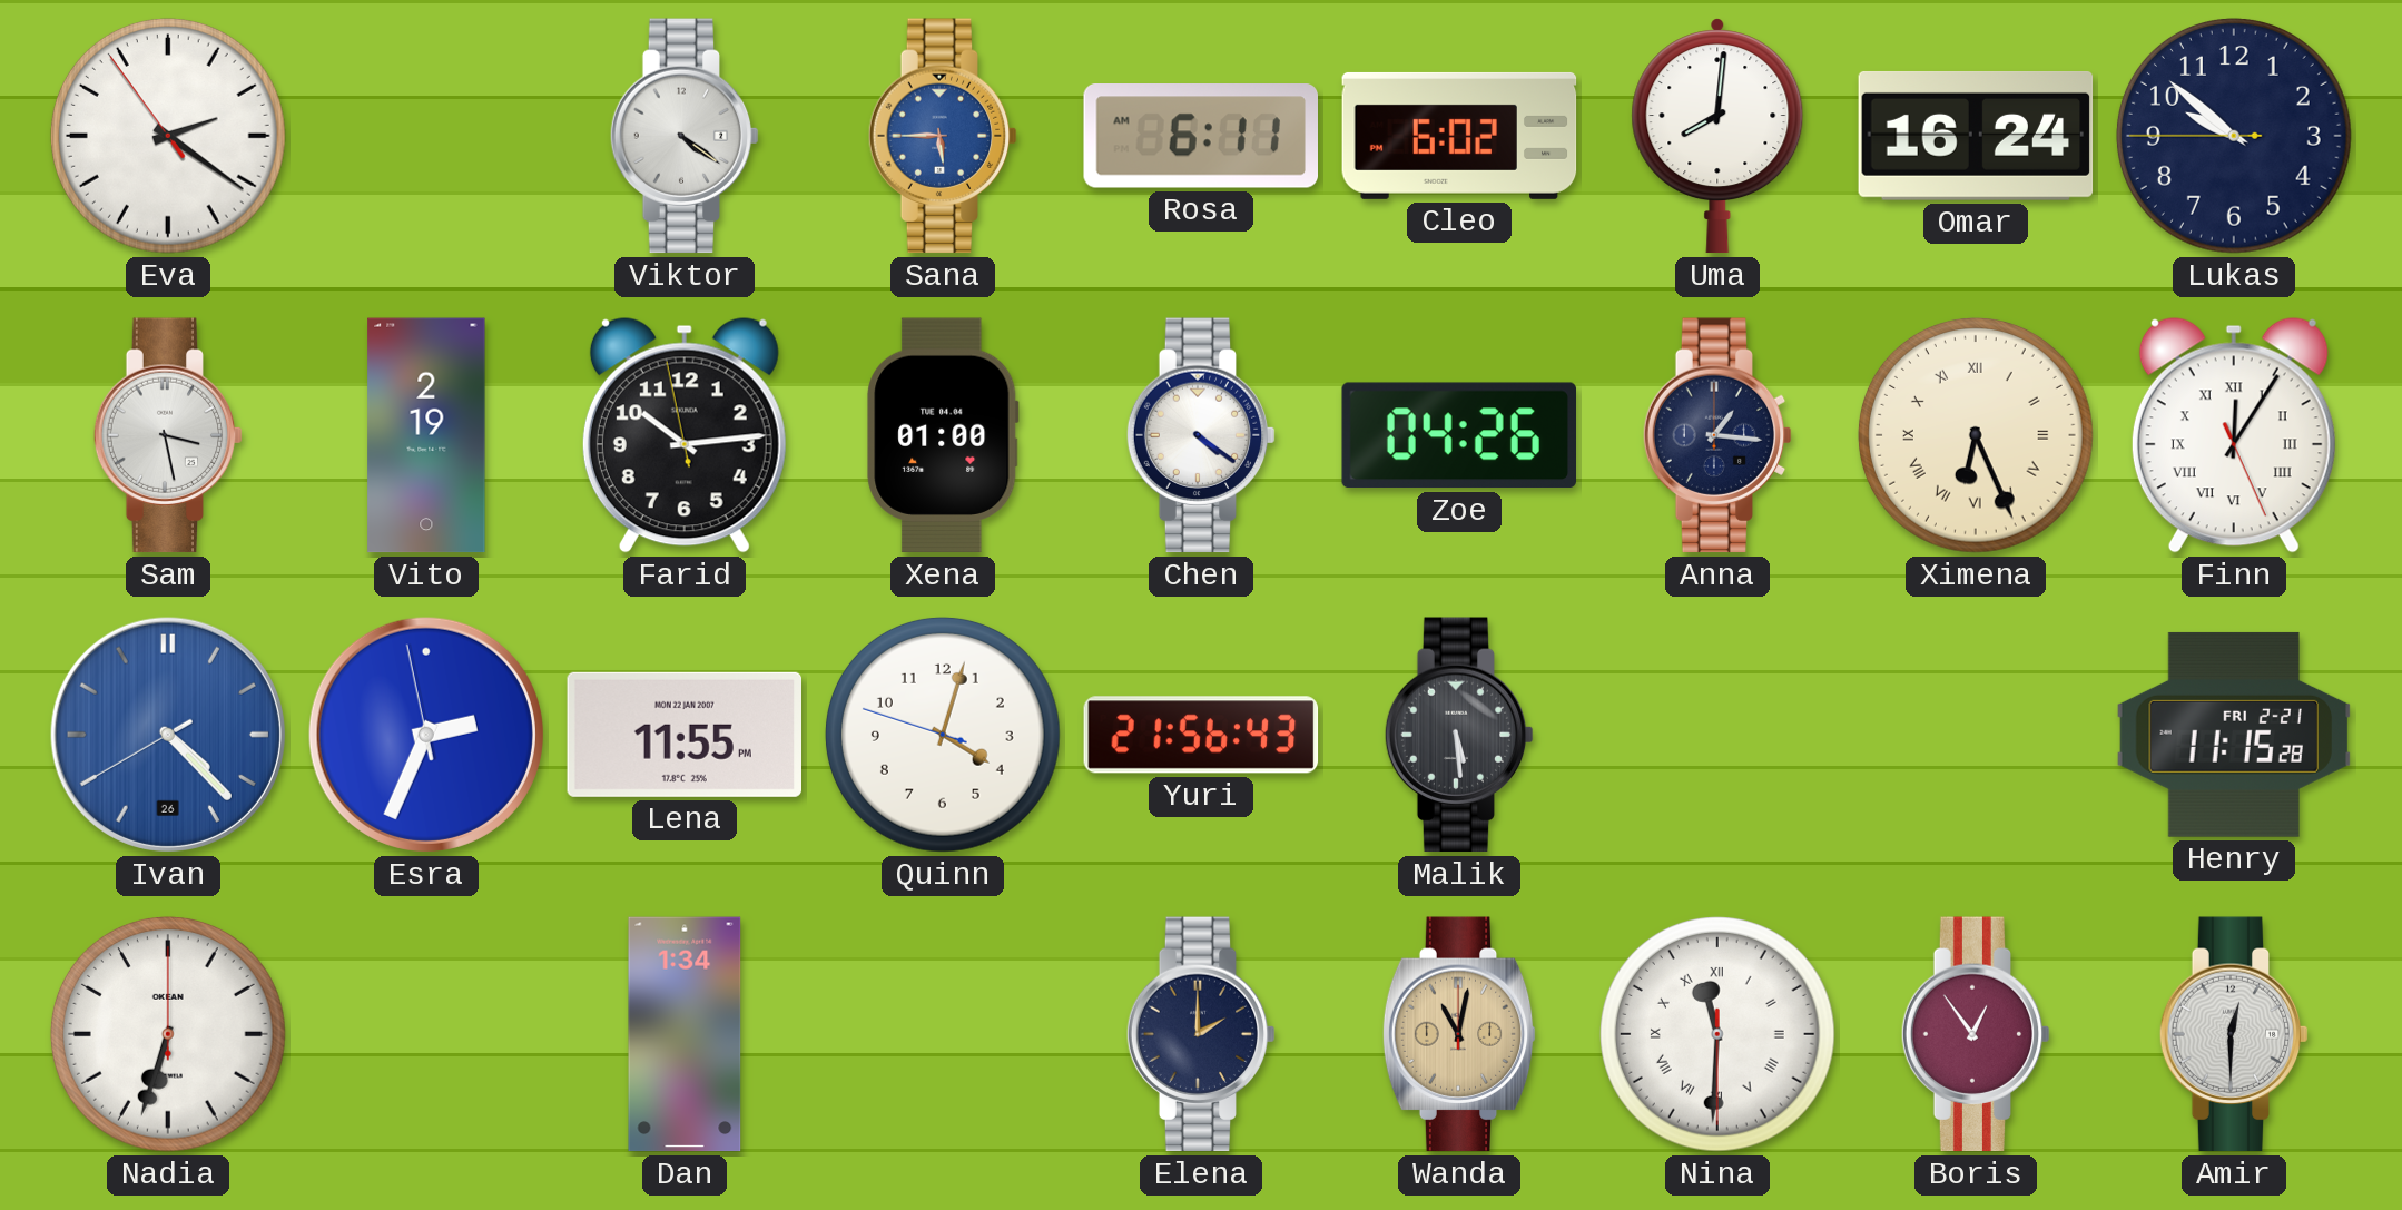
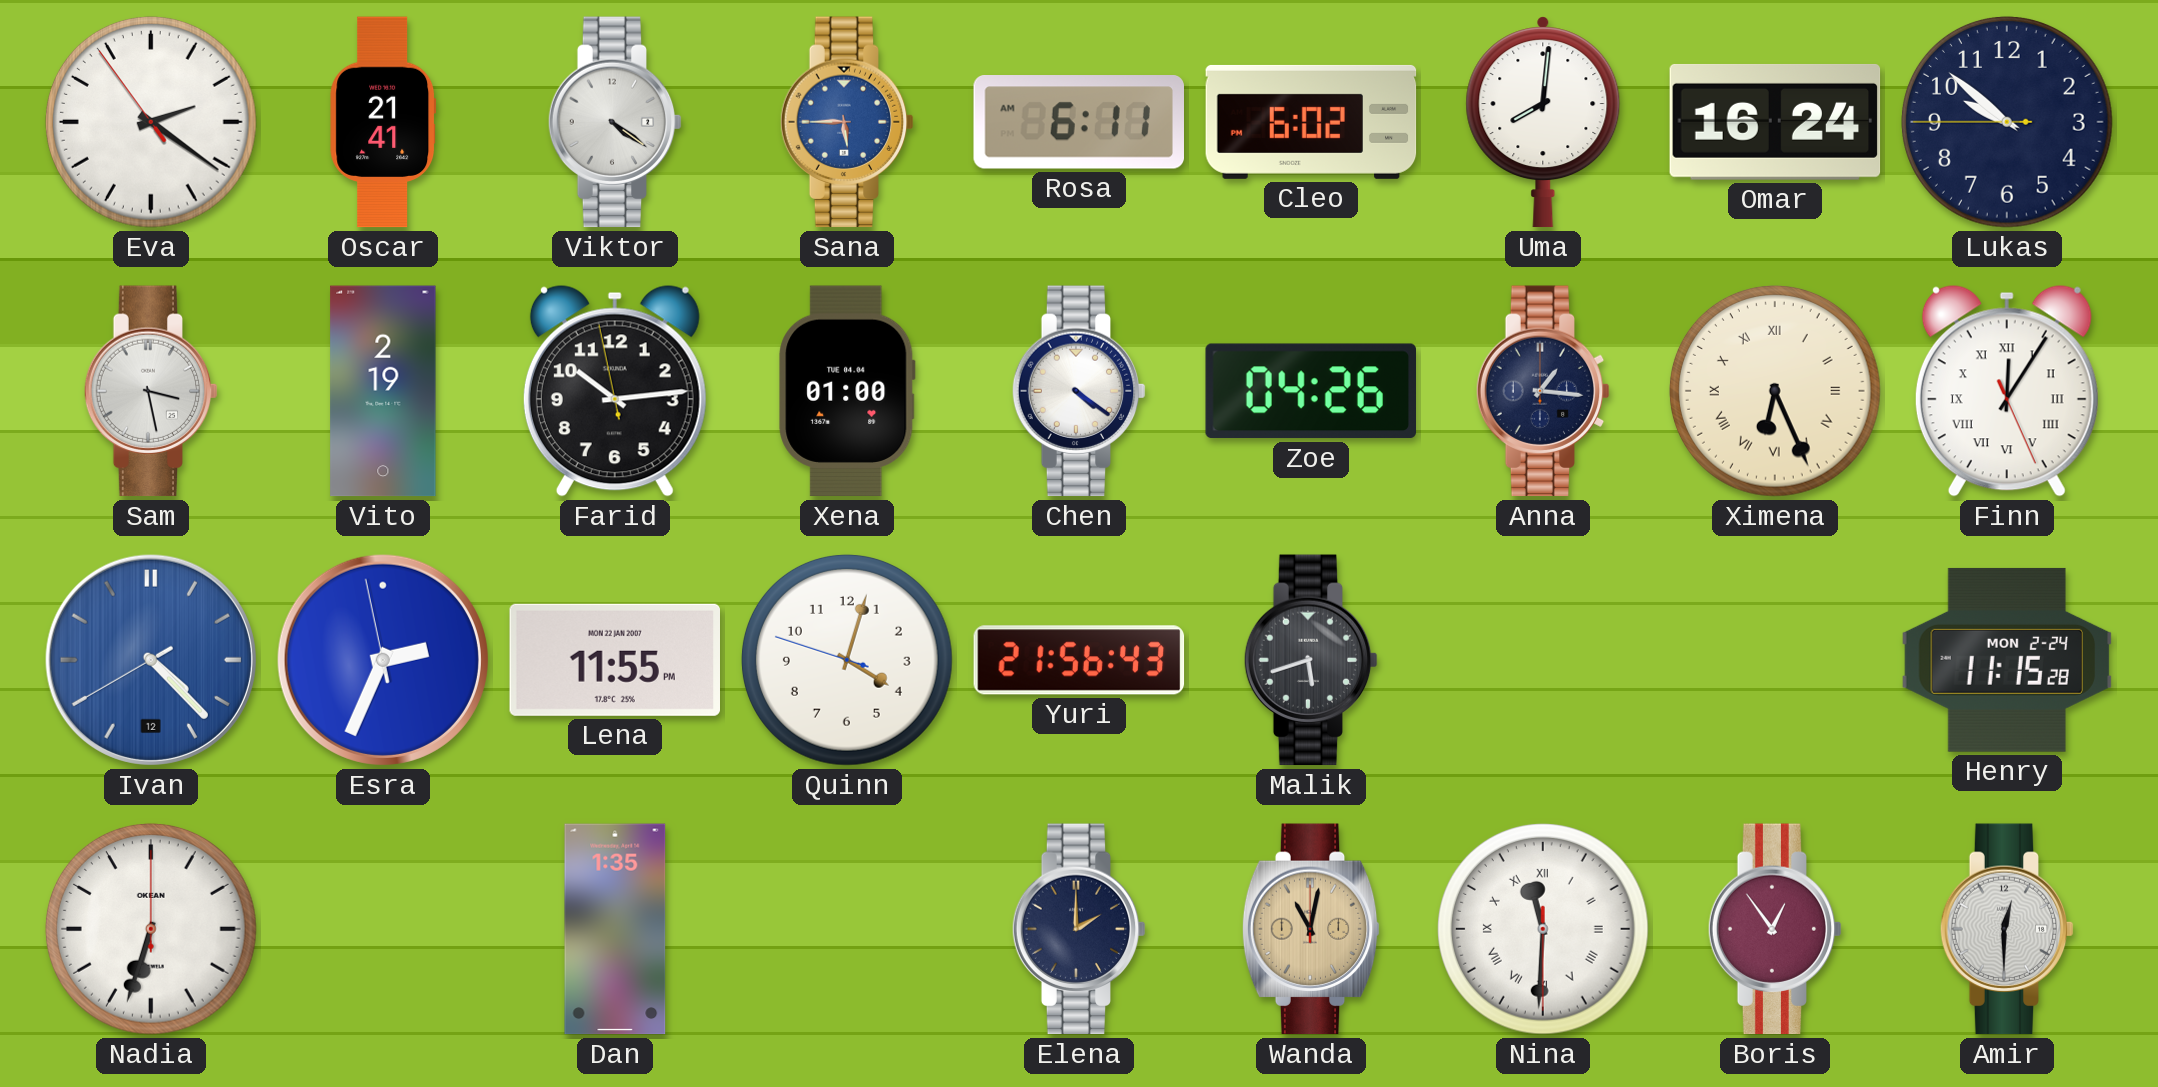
Oscar: none -> 21:41
Ivan date: 26 -> 12
Malik: 5:29 -> 5:42
Henry date: FRI 2-21 -> MON 2-24
Dan: 1:34 -> 1:35
